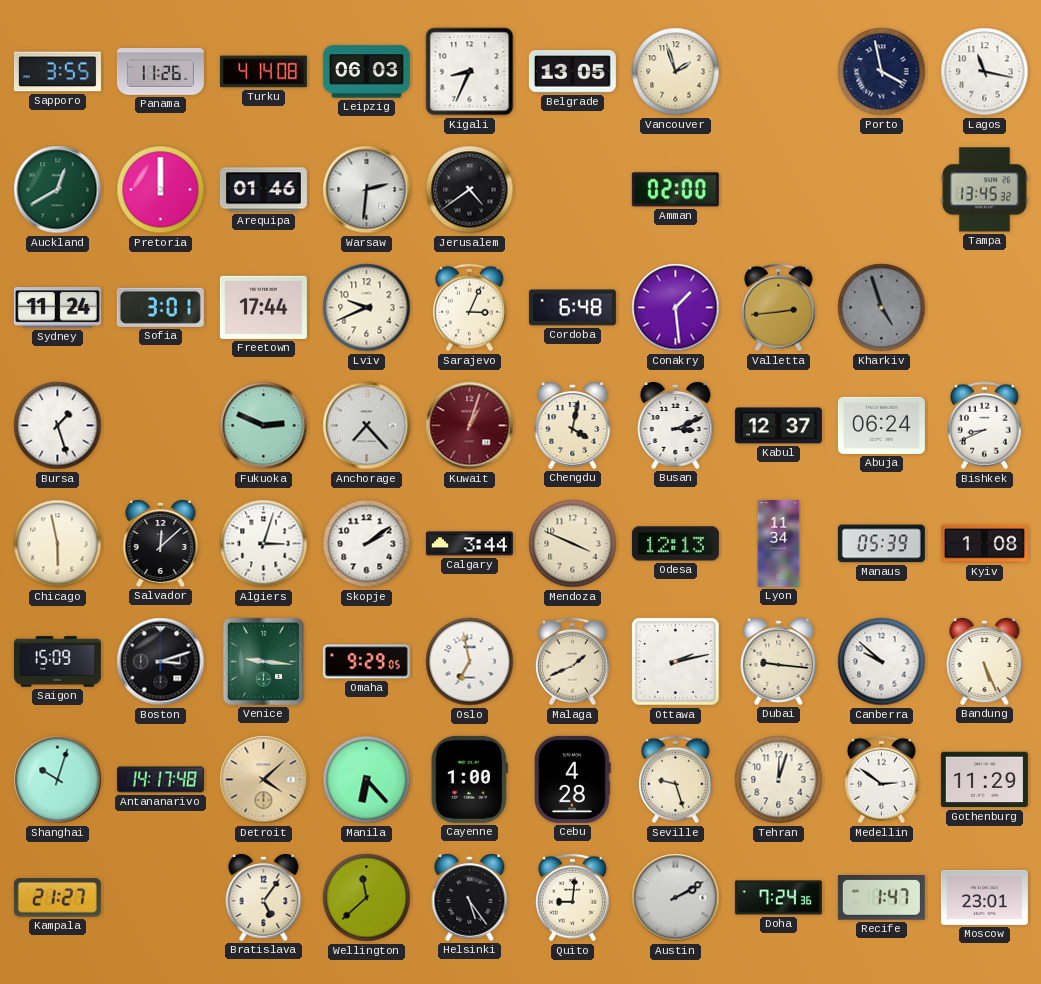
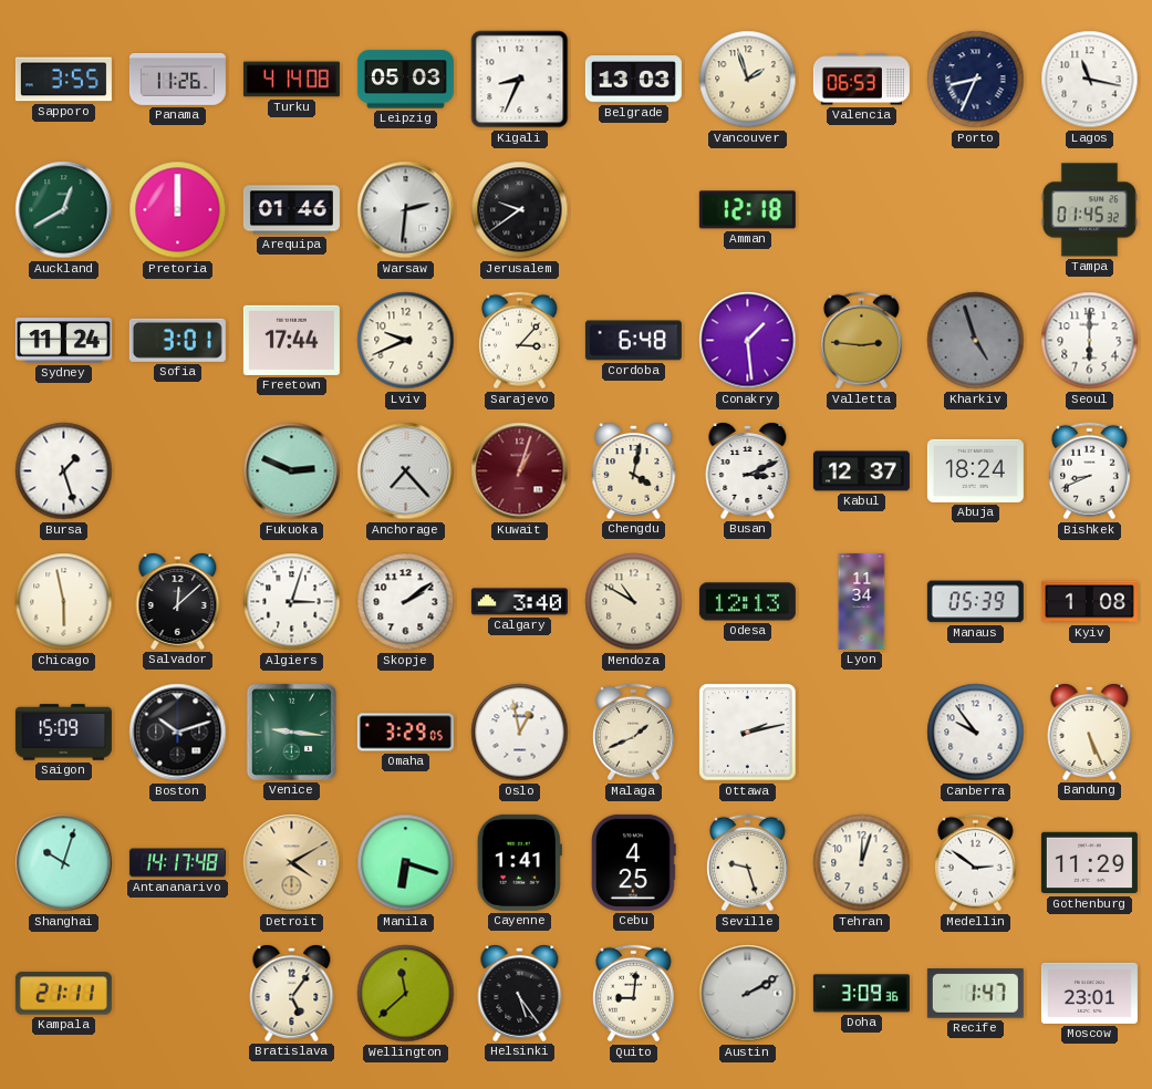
Leipzig: 06:03 -> 05:03
Belgrade: 13:05 -> 13:03
Valencia: none -> 06:53
Porto: 3:58 -> 8:34
Jerusalem: 4:39 -> 9:39
Amman: 02:00 -> 12:18
Tampa: 13:45 -> 01:45
Sarajevo: 3:04 -> 3:07
Valletta: 2:44 -> 2:46
Seoul: none -> 6:00
Abuja: 06:24 -> 18:24
Calgary: 3:44 -> 3:40
Mendoza: 3:49 -> 10:50
Boston: 3:12 -> 10:12
Omaha: 9:29 -> 3:29
Oslo: 6:58 -> 12:58
Dubai: 9:16 -> none
Canberra: 9:52 -> 9:54
Detroit: 4:08 -> 4:10
Manila: 6:23 -> 6:18
Cayenne: 1:00 -> 1:41
Cebu: 4:28 -> 4:25
Kampala: 21:27 -> 21:11
Doha: 7:24 -> 3:09
